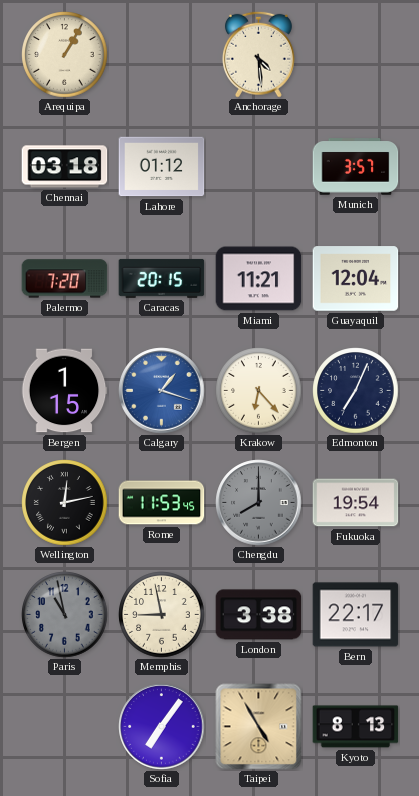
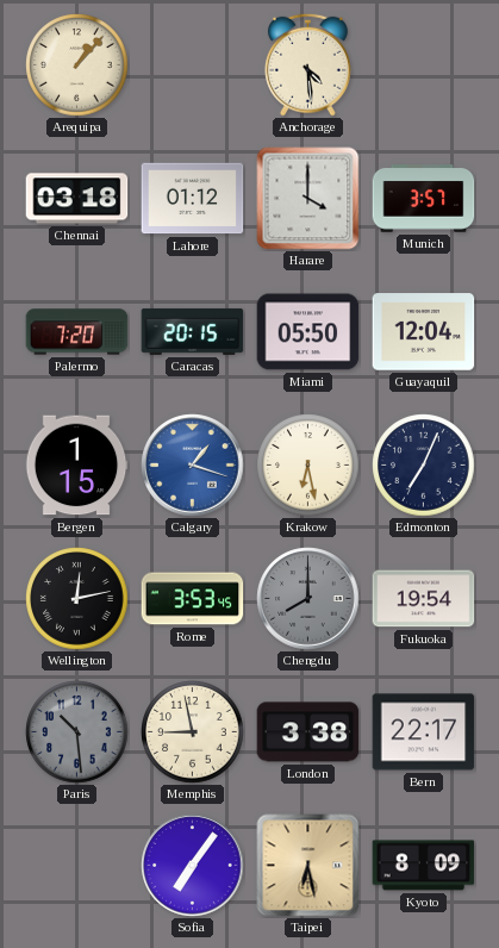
Arequipa: 1:05 -> 1:07
Harare: none -> 4:00
Miami: 11:21 -> 05:50
Krakow: 6:23 -> 6:28
Rome: 11:53 -> 3:53
Paris: 10:58 -> 10:29
Taipei: 4:55 -> 6:28
Kyoto: 8:13 -> 8:09
